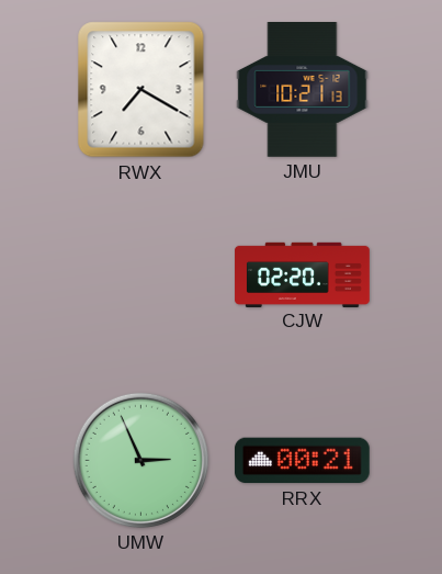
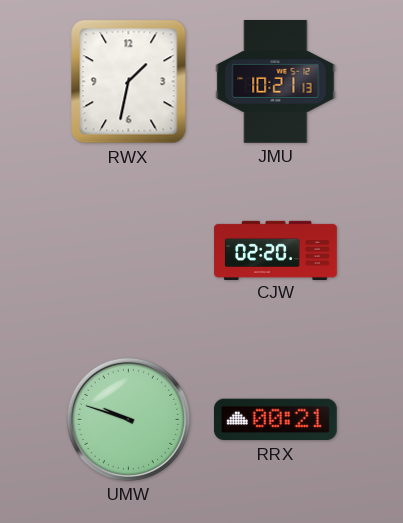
RWX: 7:20 -> 1:32
UMW: 2:56 -> 9:48
